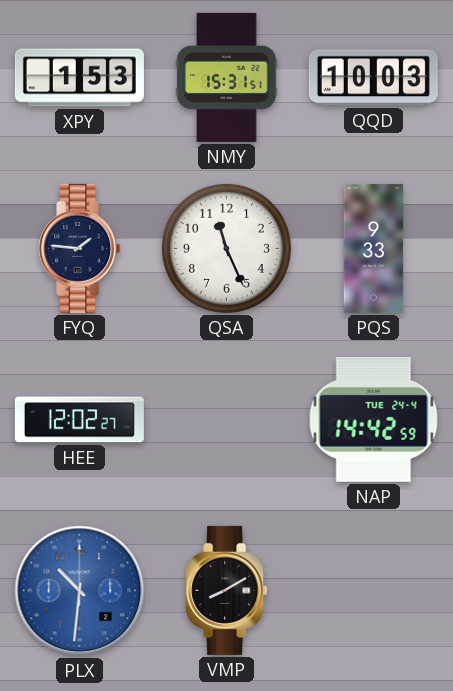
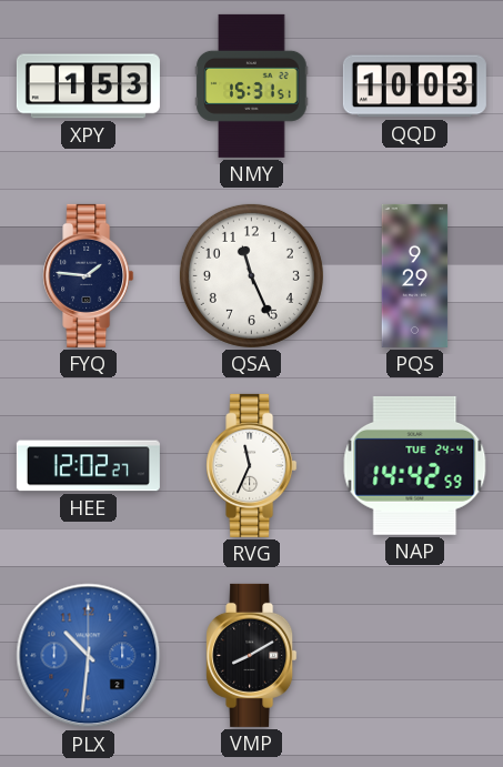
PQS: 9:33 -> 9:29
RVG: none -> 11:34
